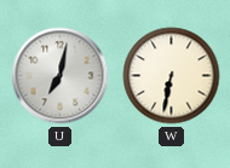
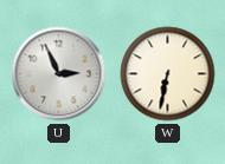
U: 7:02 -> 2:56
